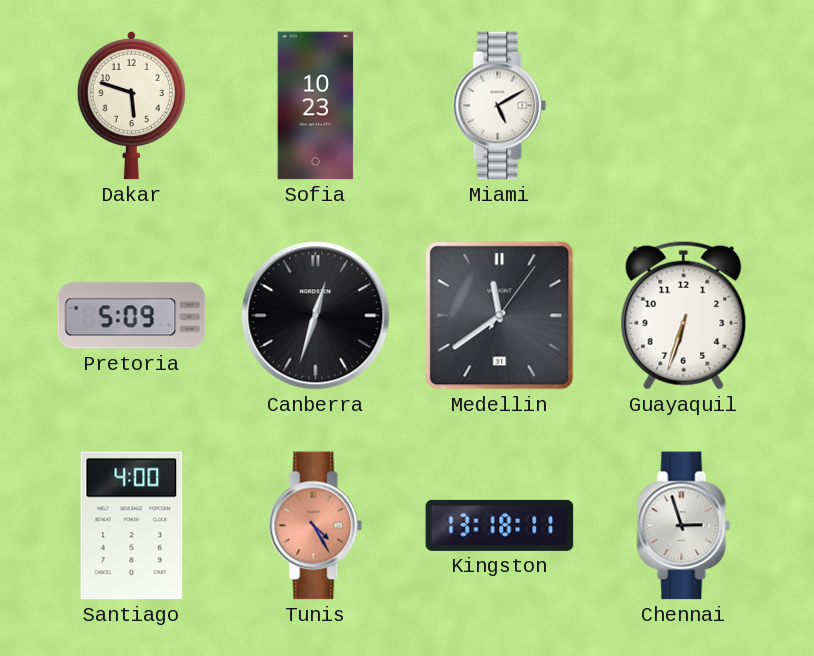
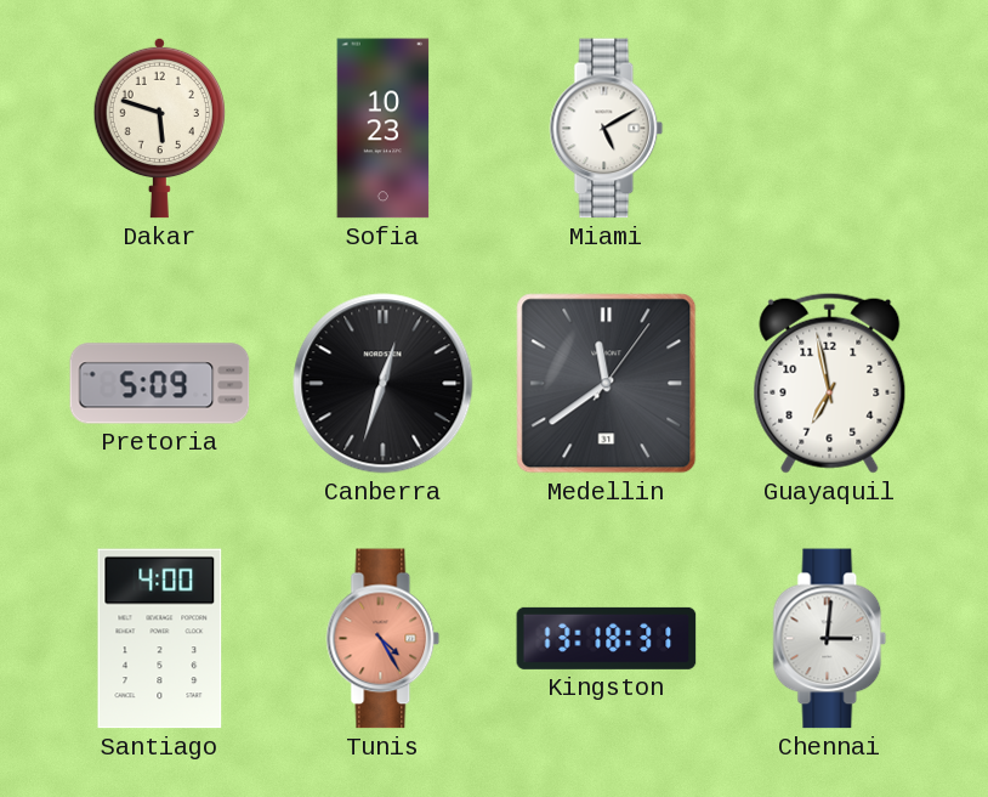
Guayaquil: 6:33 -> 6:58
Kingston: 13:18:11 -> 13:18:31
Chennai: 2:57 -> 3:01
